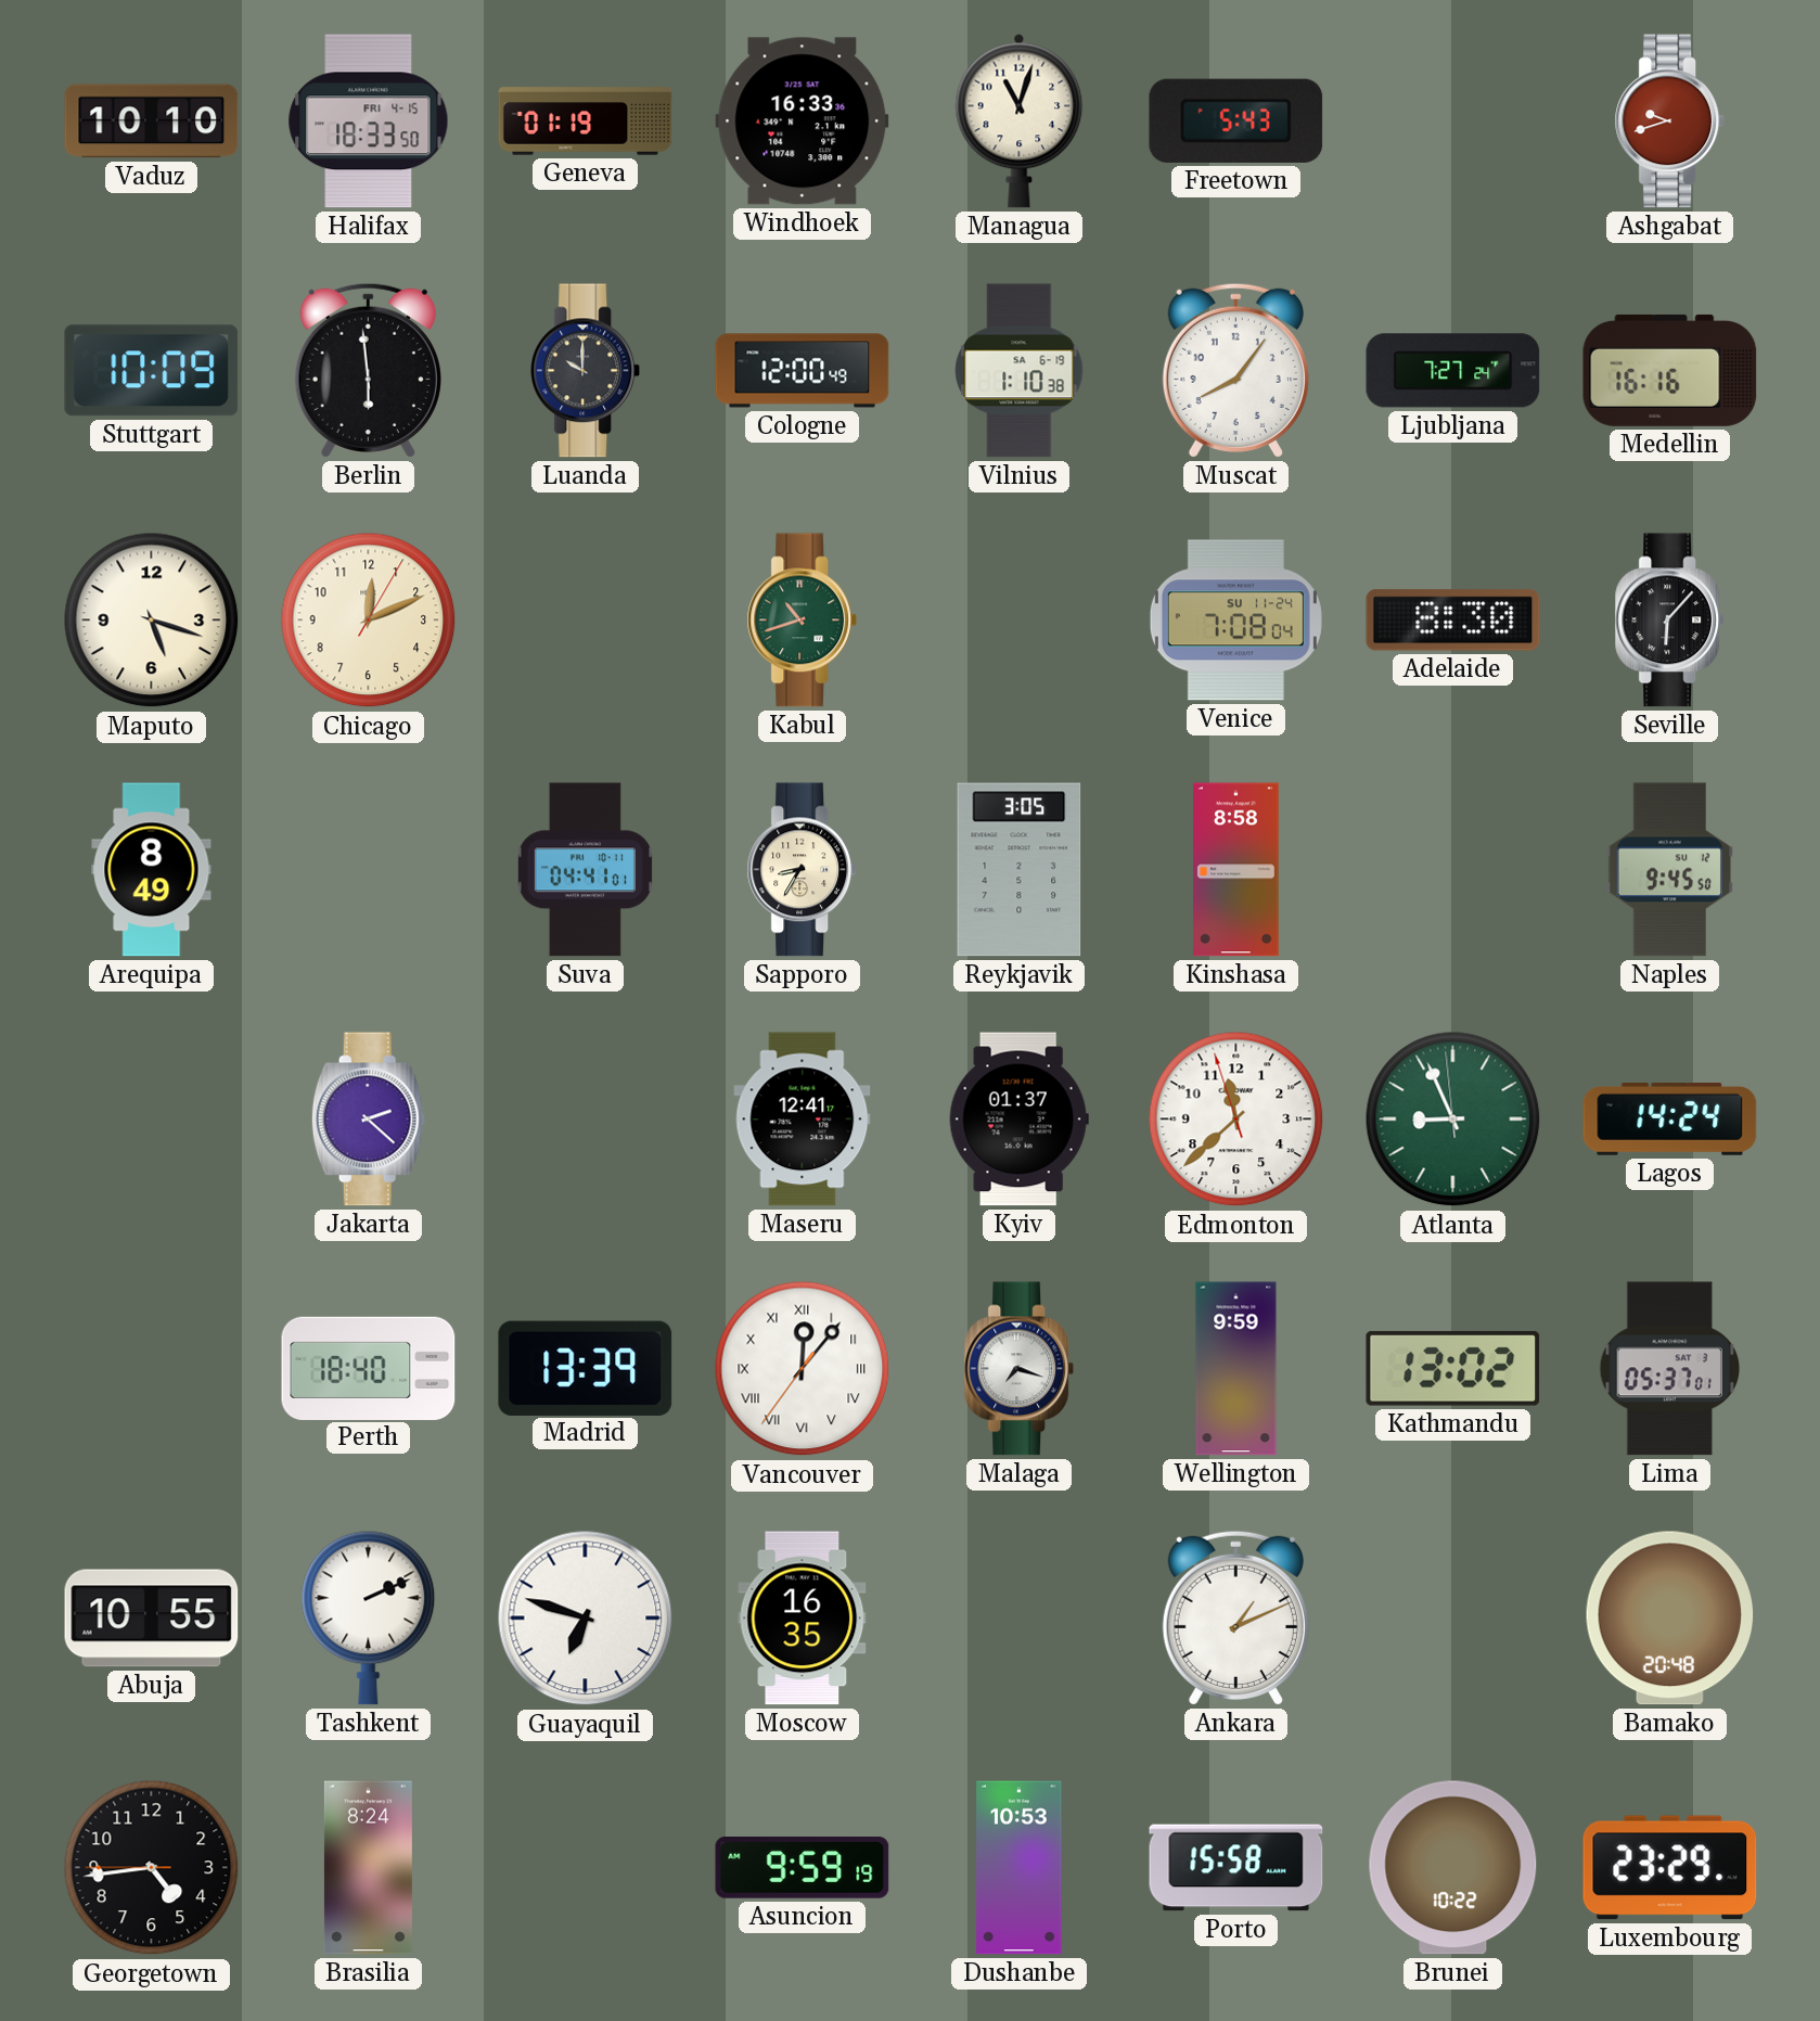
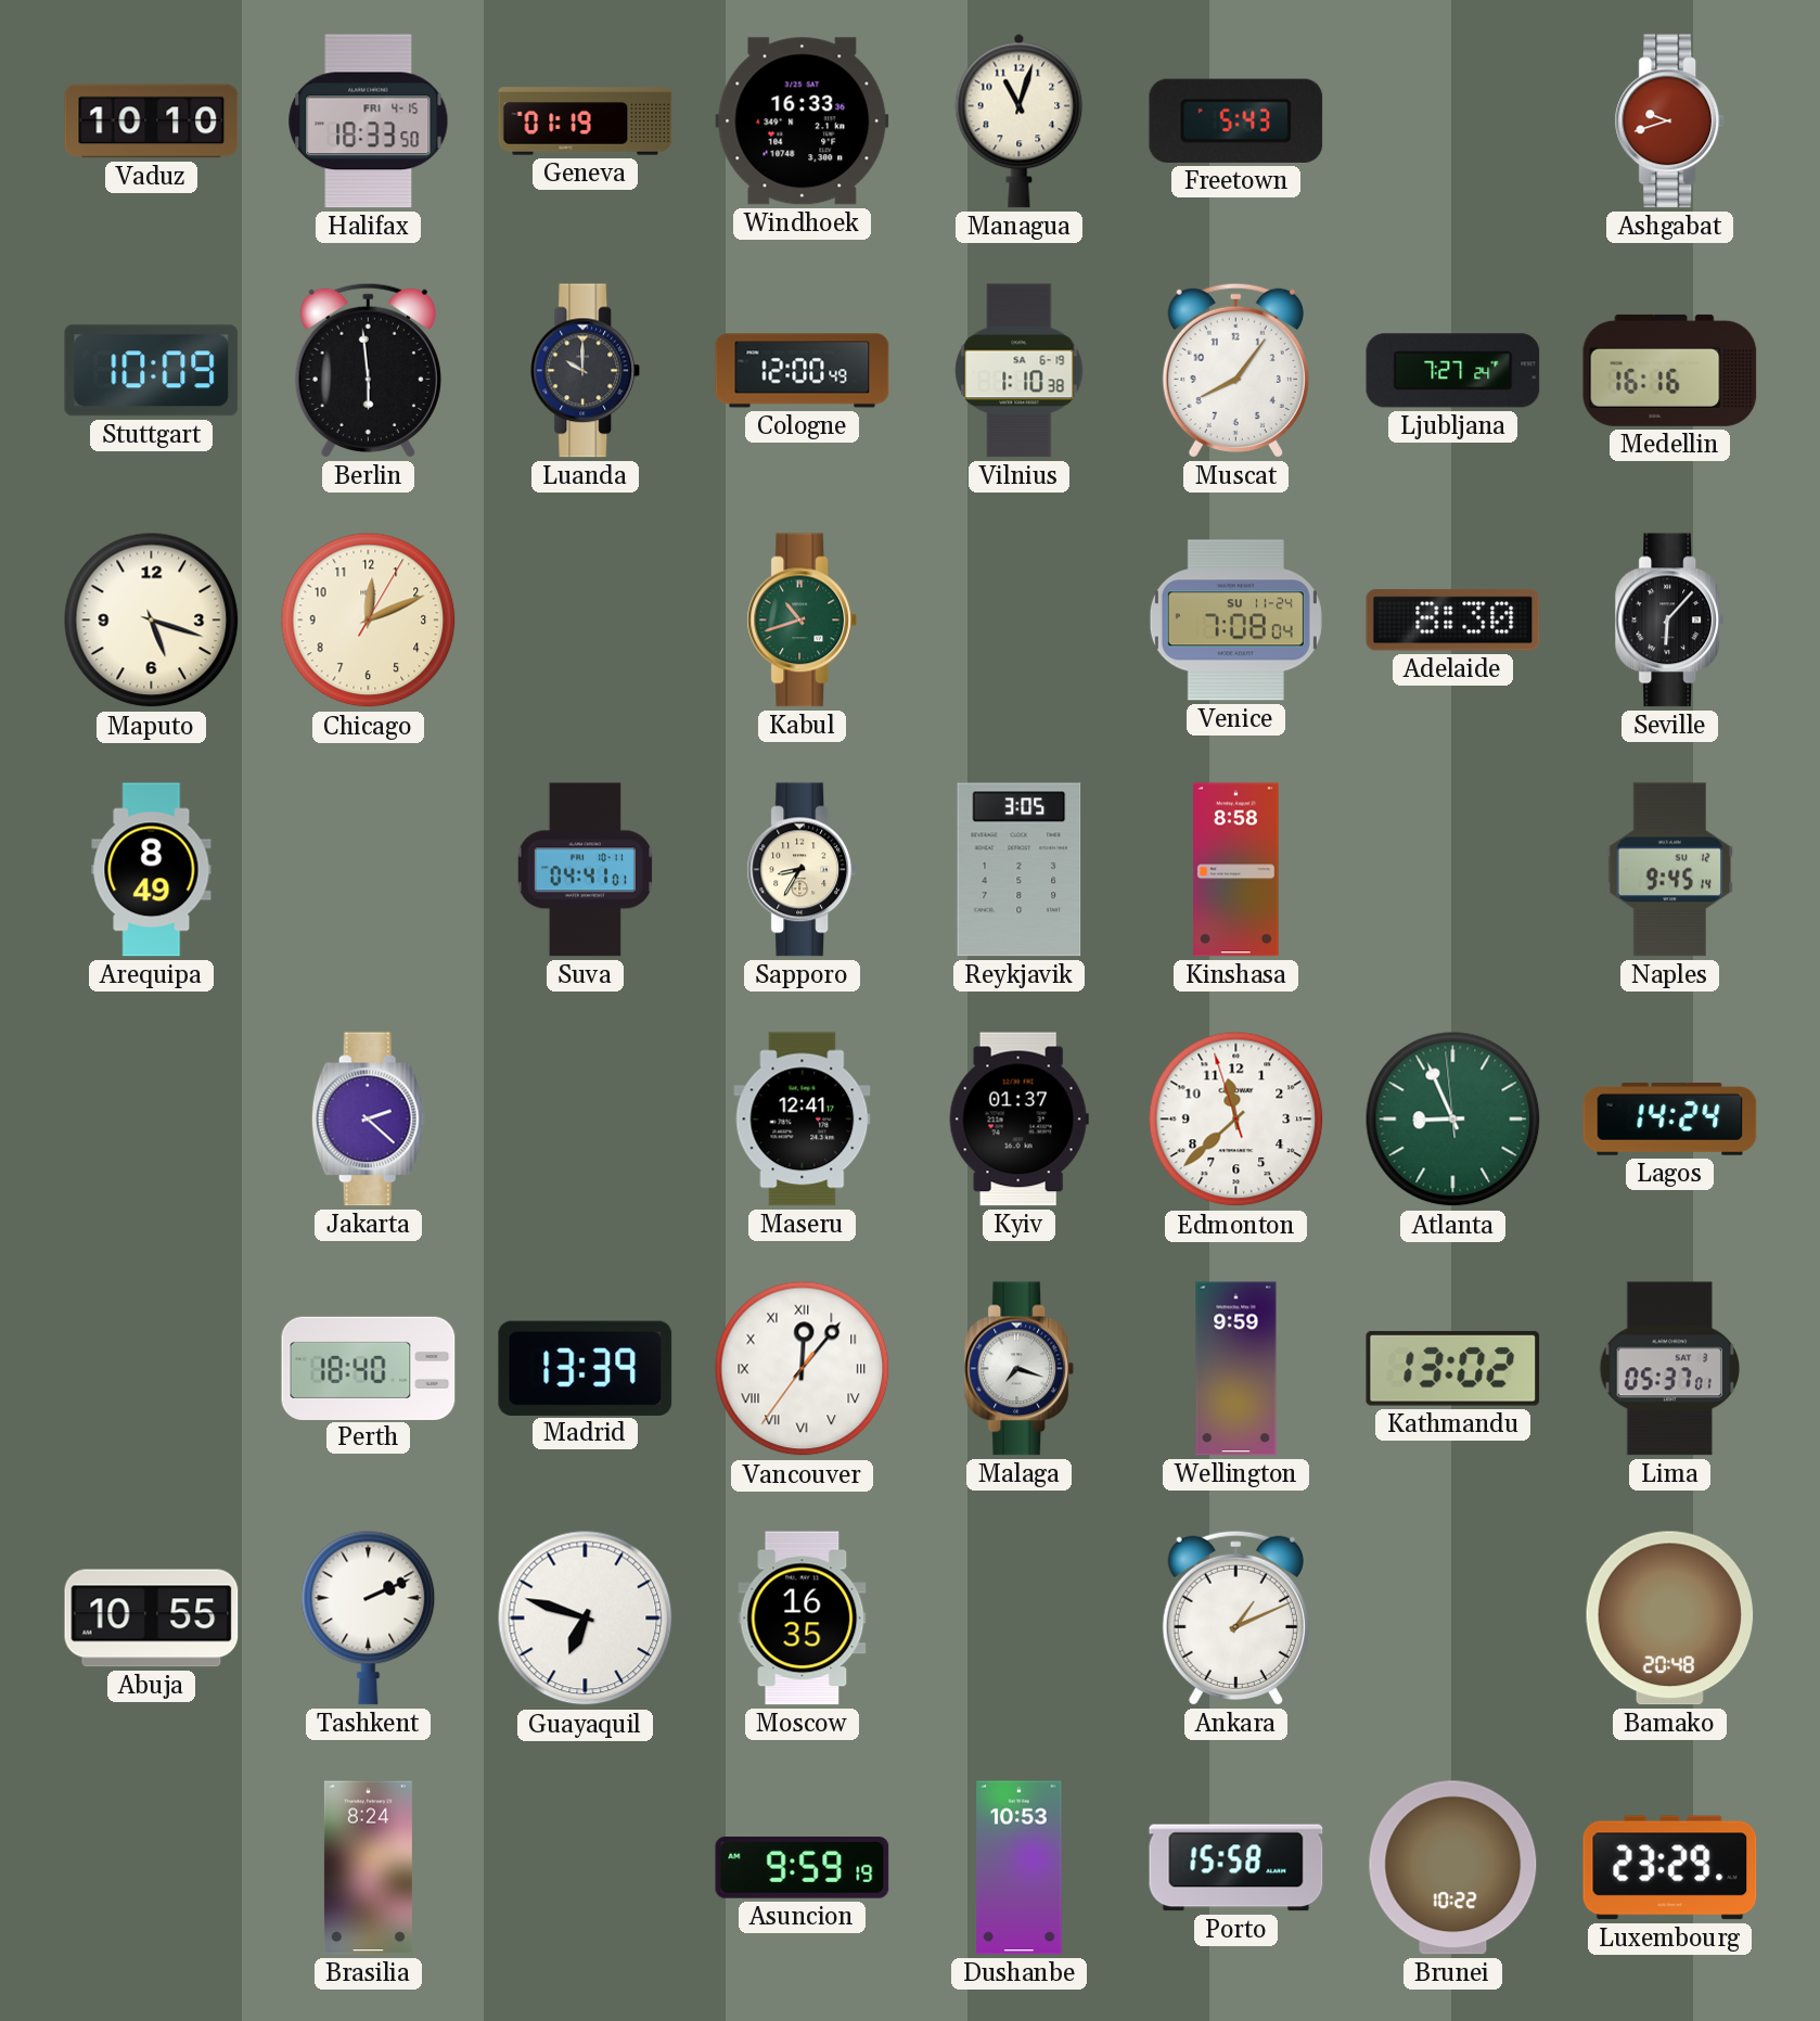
Naples: 9:45:50 -> 9:45:14
Georgetown: 4:43 -> none
